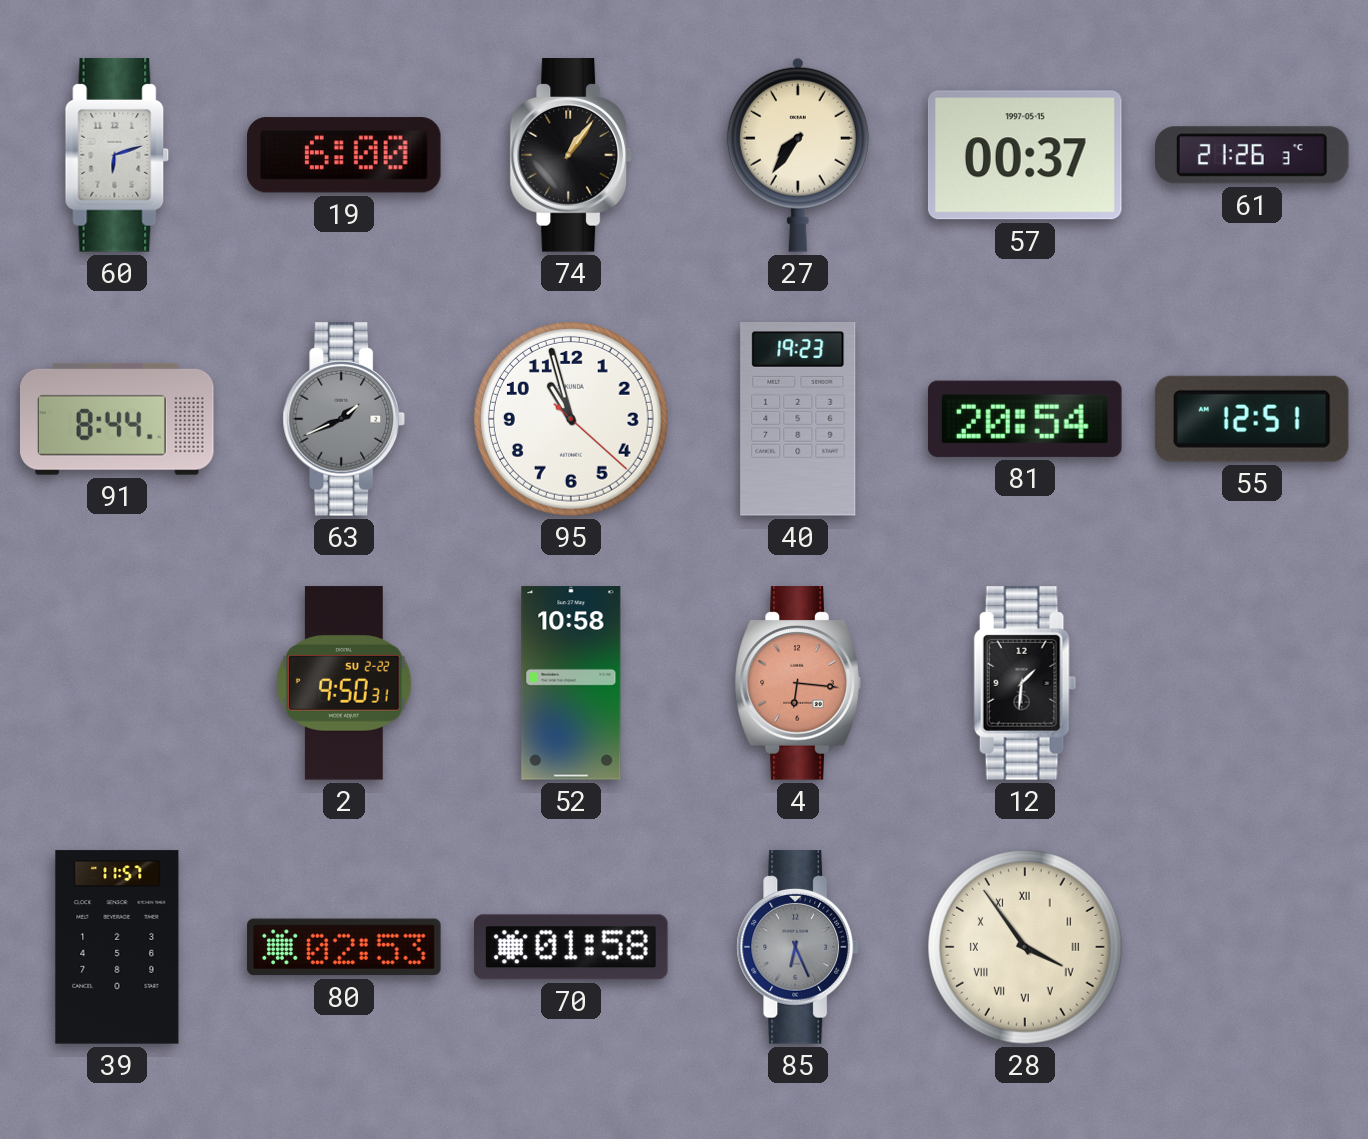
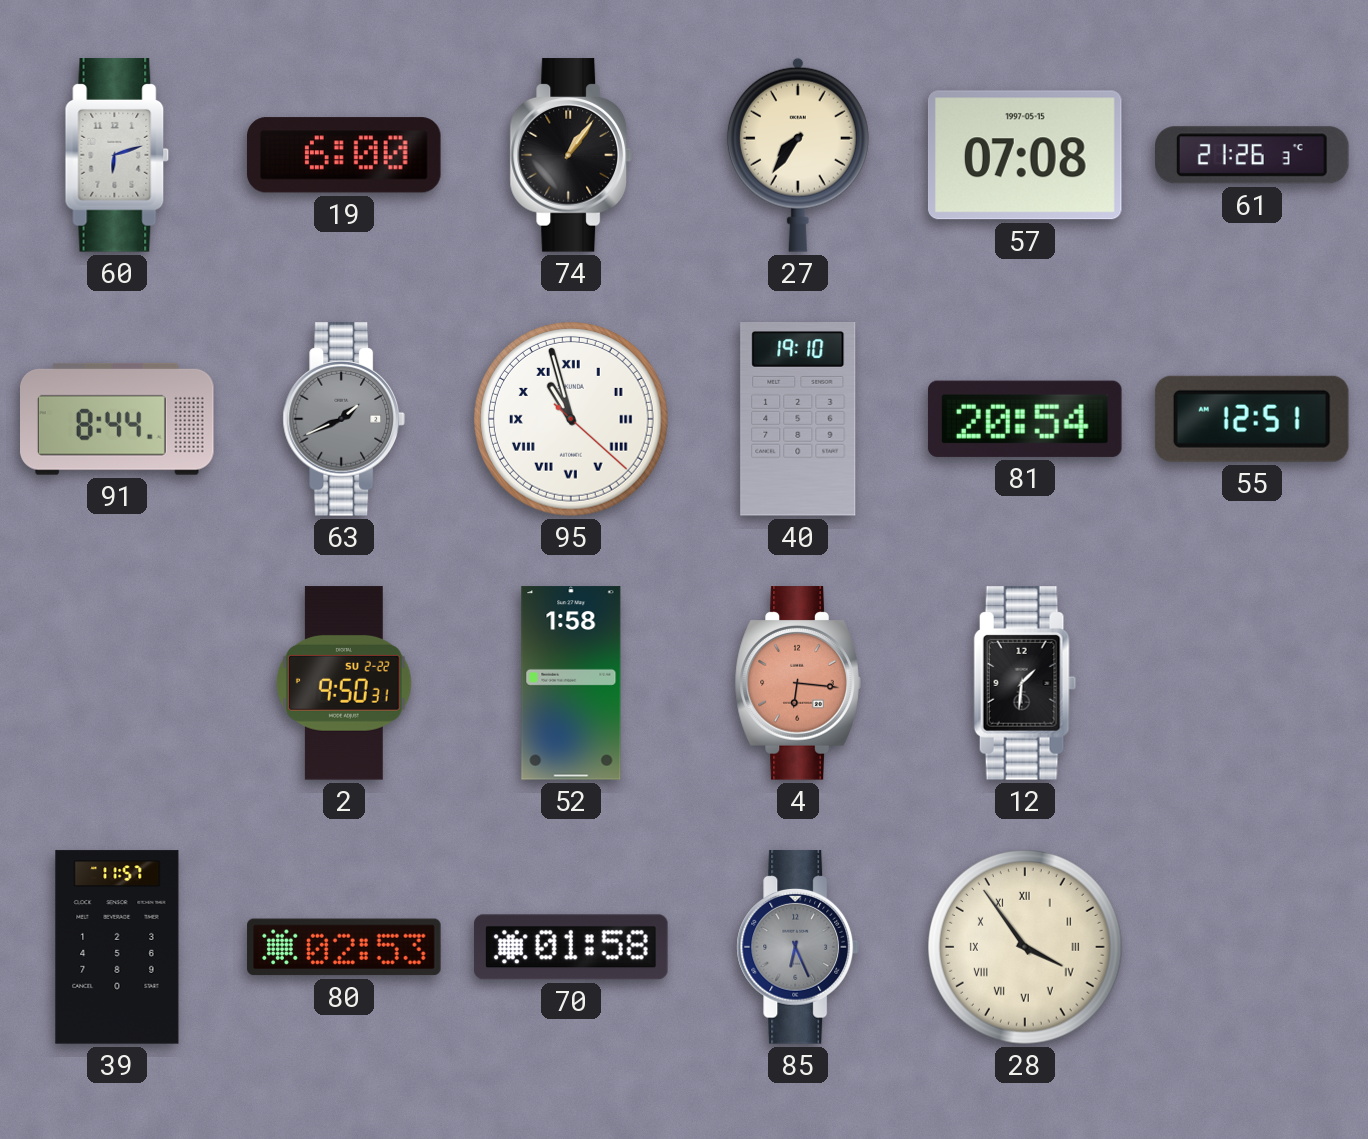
57: 00:37 -> 07:08
95 numerals: Arabic -> Roman
40: 19:23 -> 19:10
52: 10:58 -> 1:58
